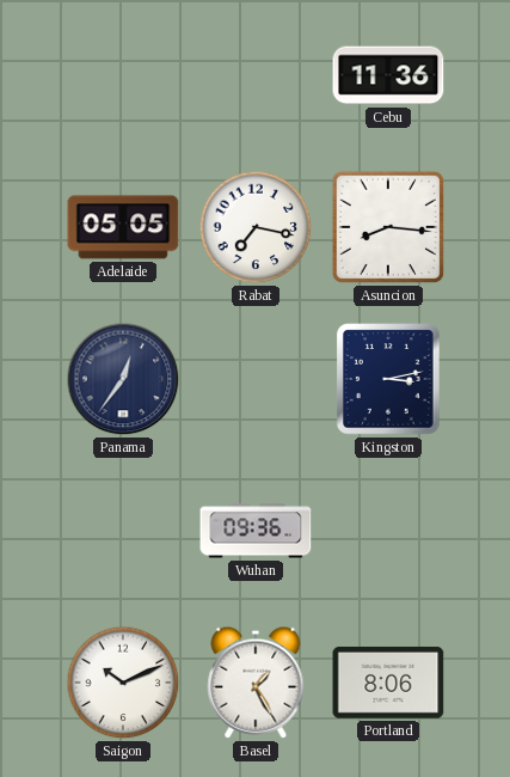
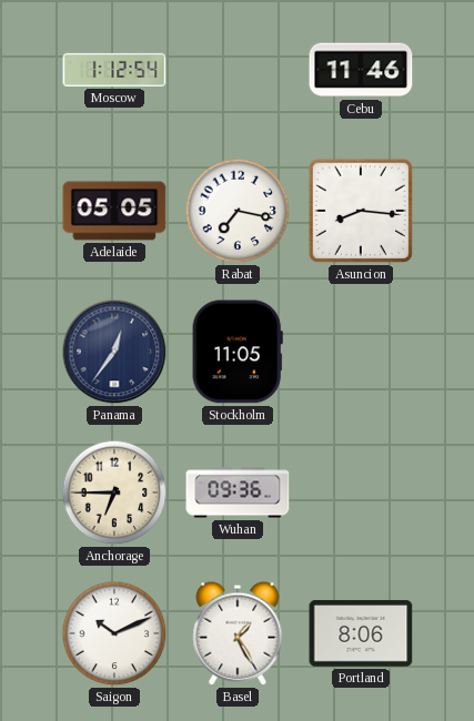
Moscow: none -> 1:12
Cebu: 11:36 -> 11:46
Stockholm: none -> 11:05
Kingston: 3:13 -> none
Anchorage: none -> 6:45
